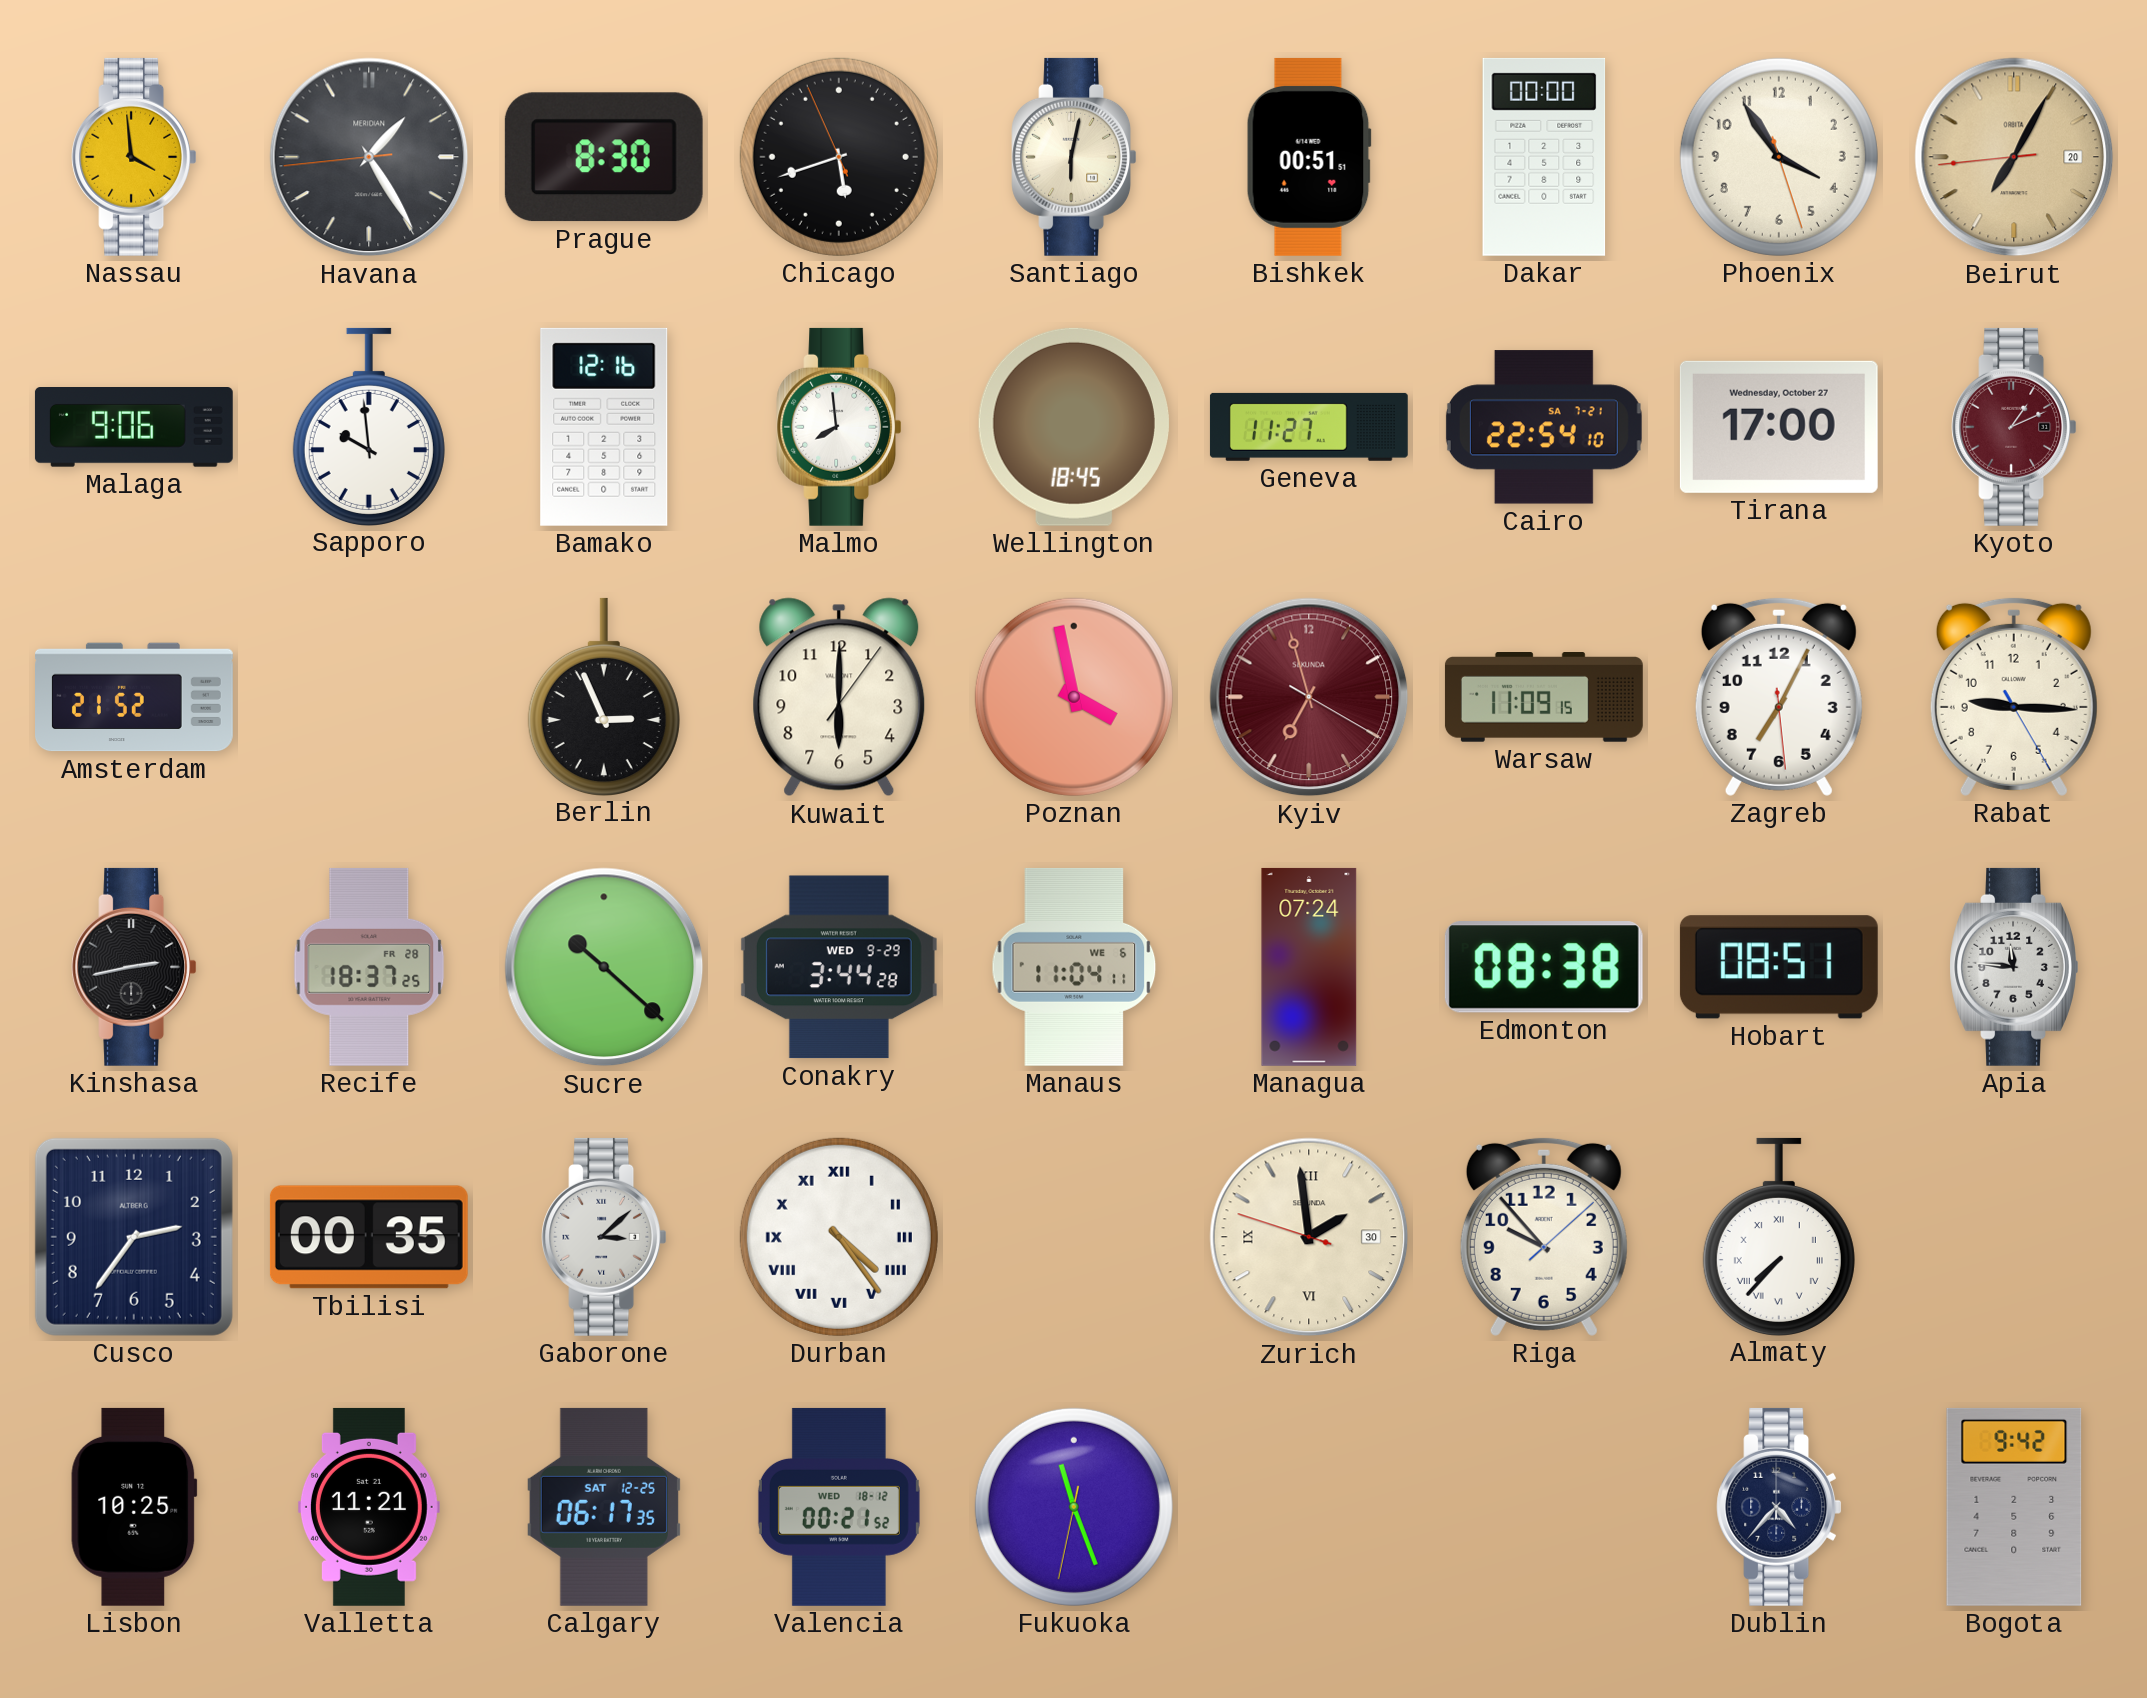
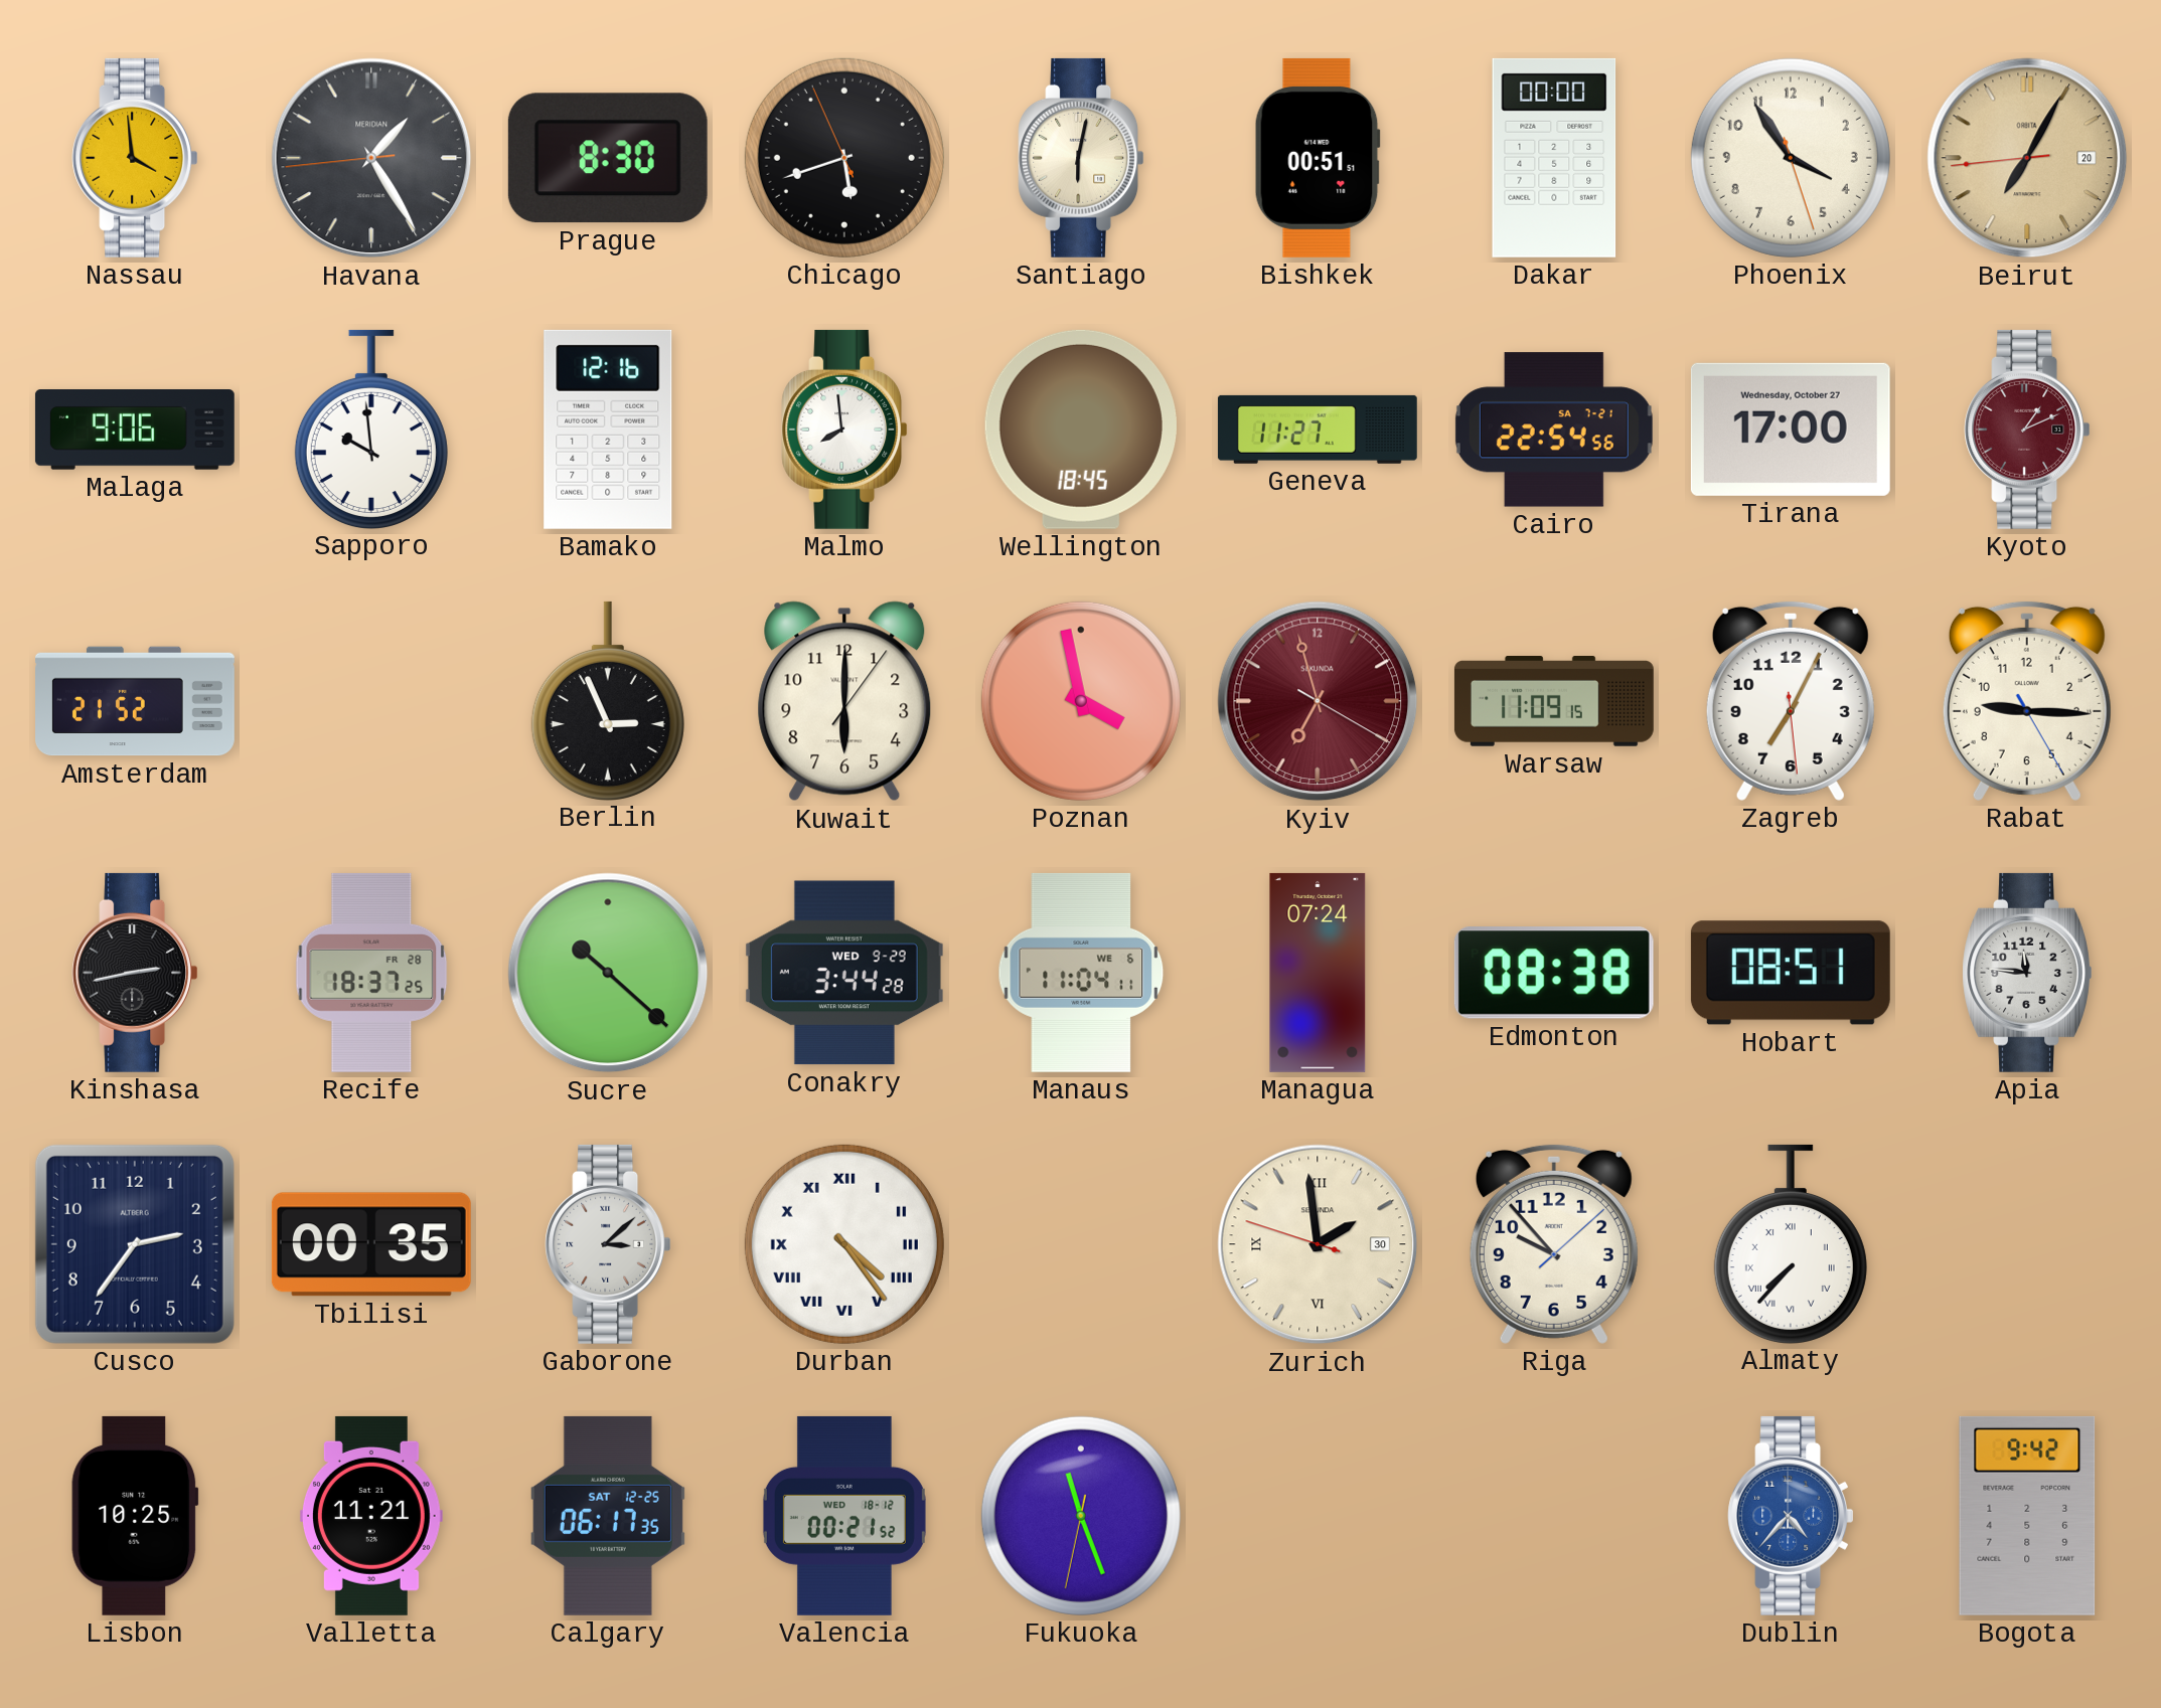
Cairo: 22:54:10 -> 22:54:56
Dublin dial: navy -> blue
